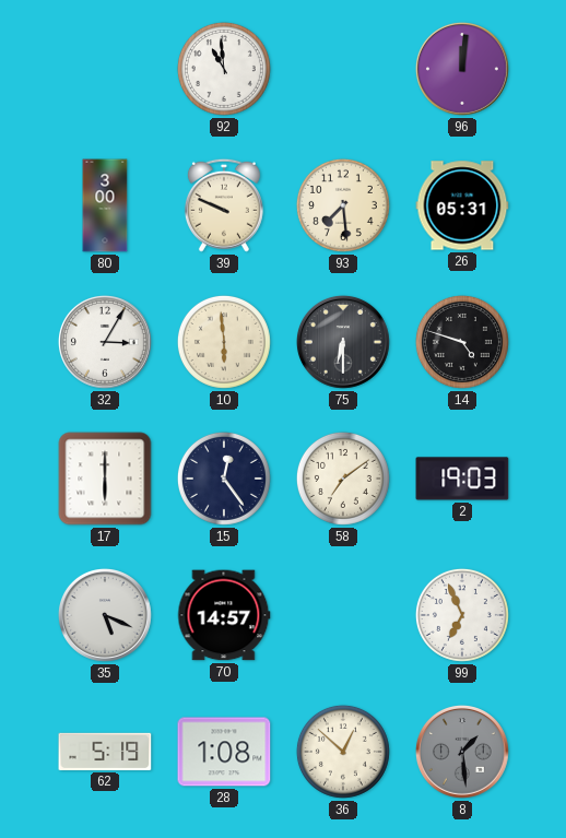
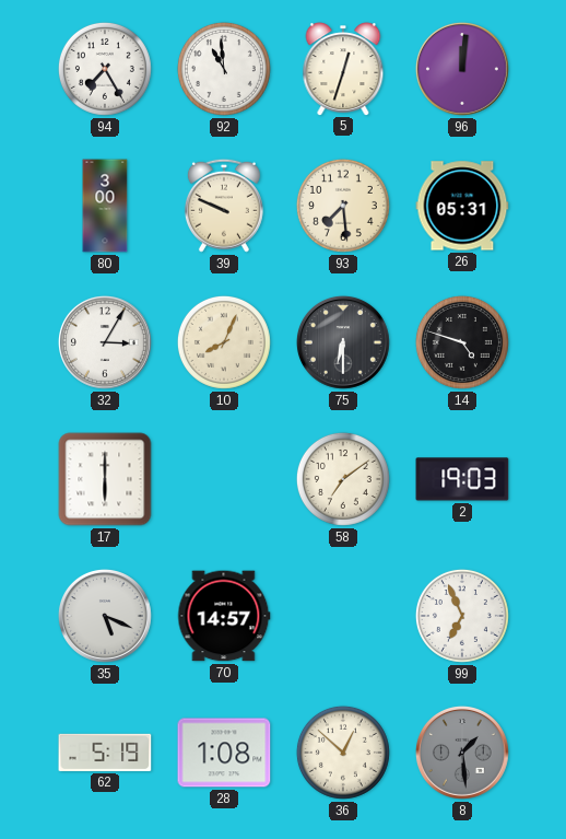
94: none -> 7:25
5: none -> 12:33
10: 5:59 -> 8:04
15: 12:24 -> none
